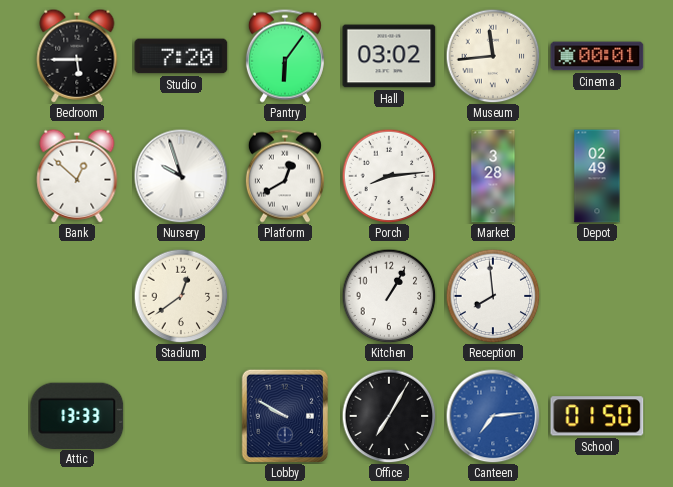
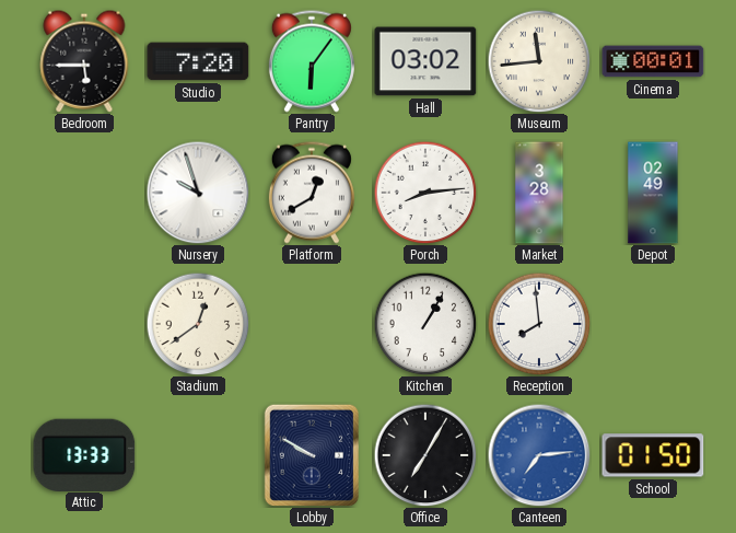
Bank: 12:52 -> none
